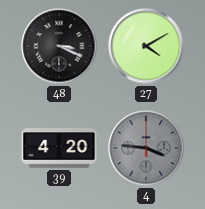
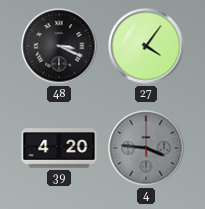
27: 4:10 -> 4:06
